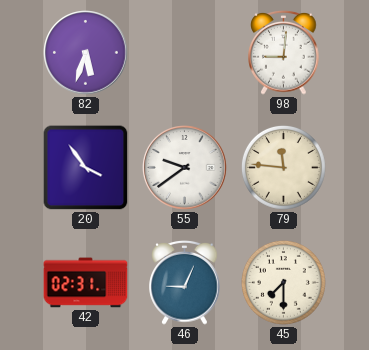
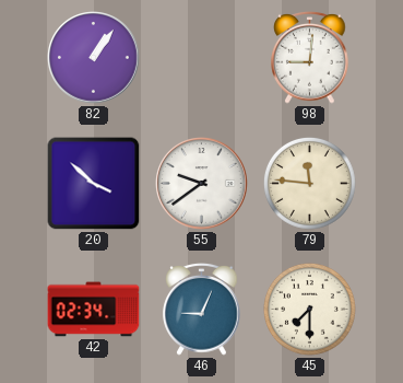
82: 5:33 -> 1:06
20: 3:54 -> 3:52
42: 02:31 -> 02:34
